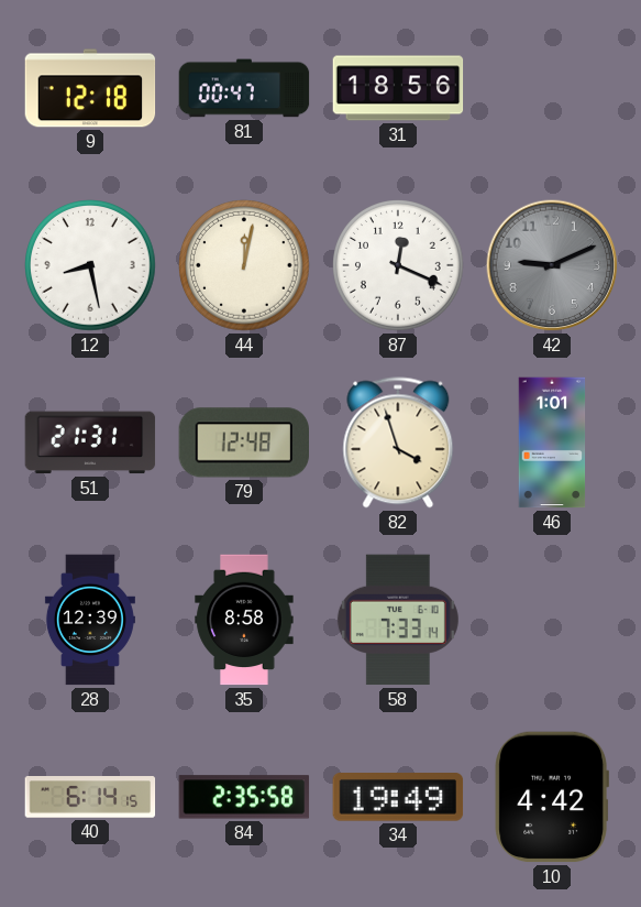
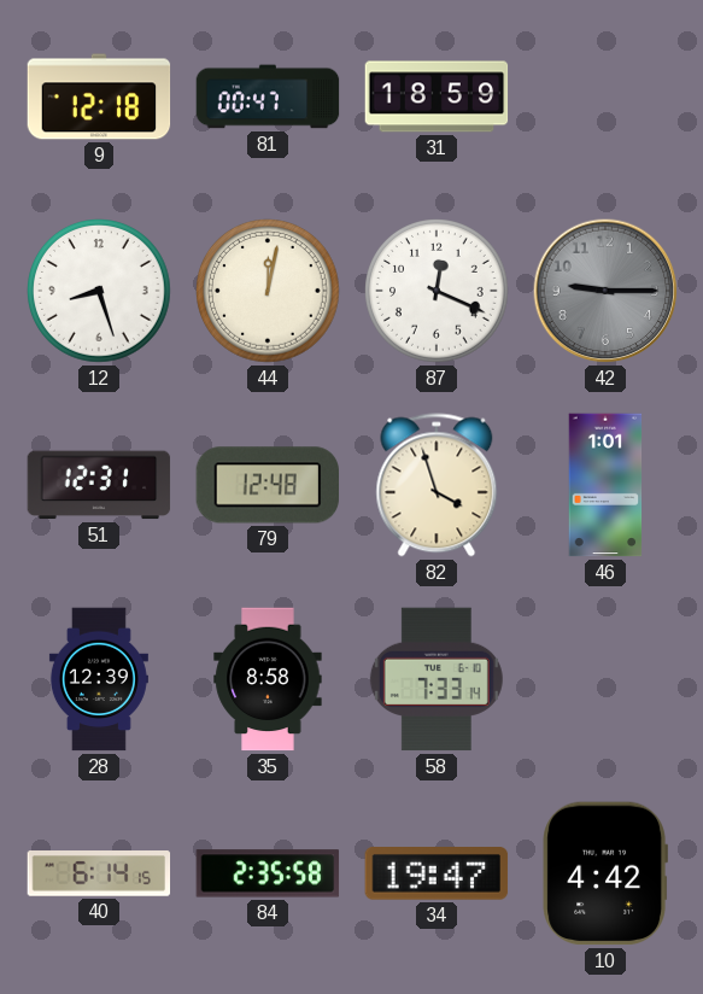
31: 18:56 -> 18:59
12: 8:28 -> 8:27
42: 9:11 -> 9:15
51: 21:31 -> 12:31
34: 19:49 -> 19:47
